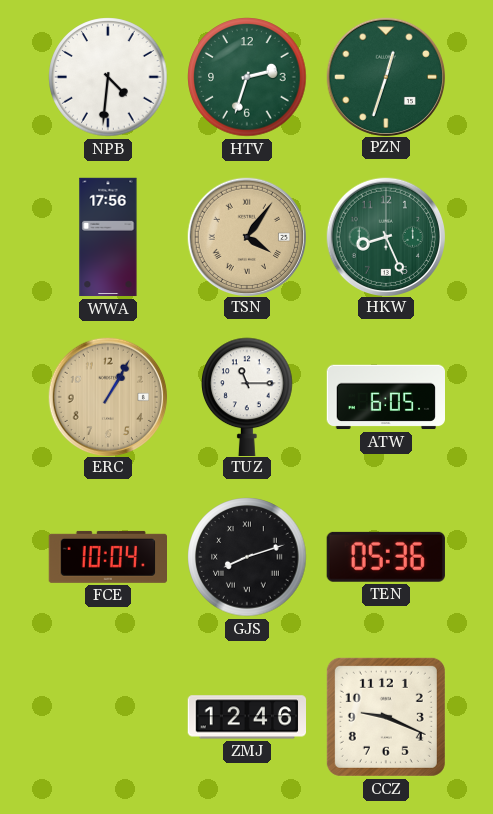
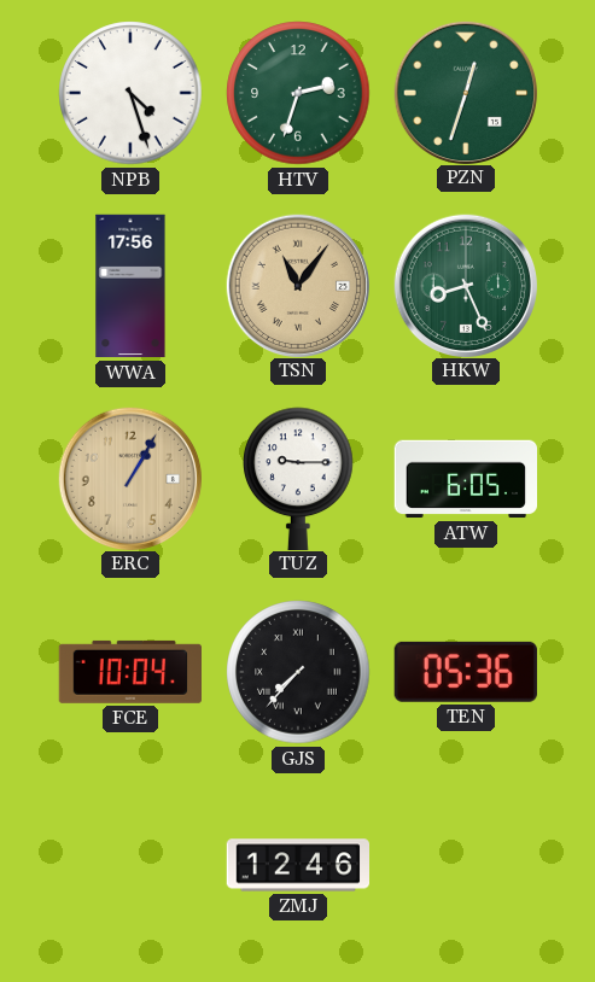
NPB: 4:31 -> 4:27
TSN: 4:06 -> 11:06
TUZ: 11:15 -> 9:15
GJS: 8:12 -> 7:37
CCZ: 9:19 -> none
